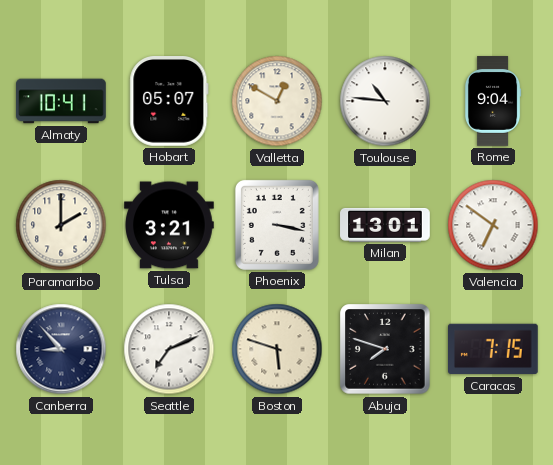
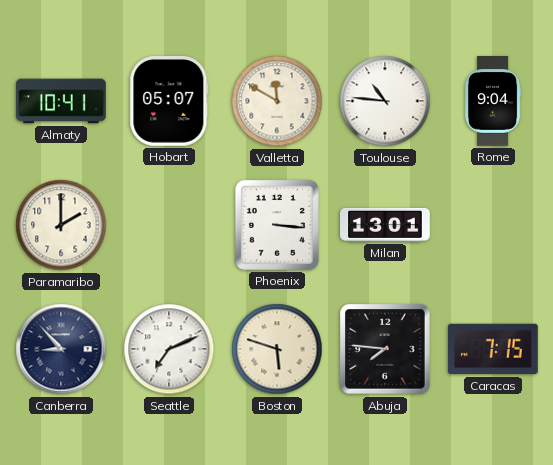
Valletta: 12:50 -> 11:50
Tulsa: 3:21 -> none
Phoenix: 3:17 -> 3:16
Valencia: 6:51 -> none
Abuja: 7:48 -> 7:46
